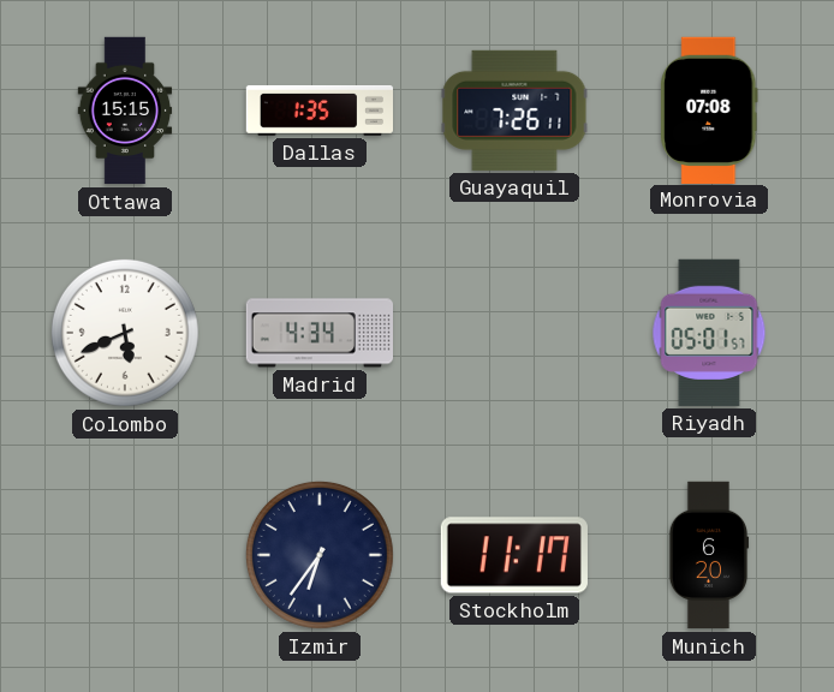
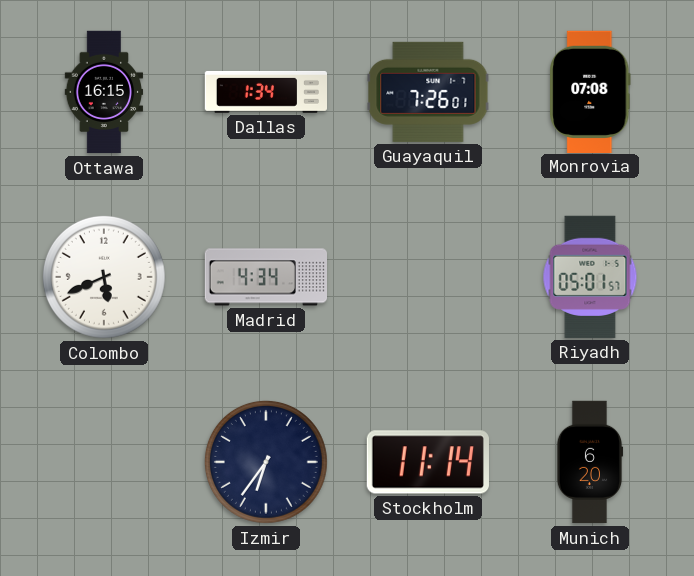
Ottawa: 15:15 -> 16:15
Dallas: 1:35 -> 1:34
Guayaquil: 7:26:11 -> 7:26:01
Stockholm: 11:17 -> 11:14
